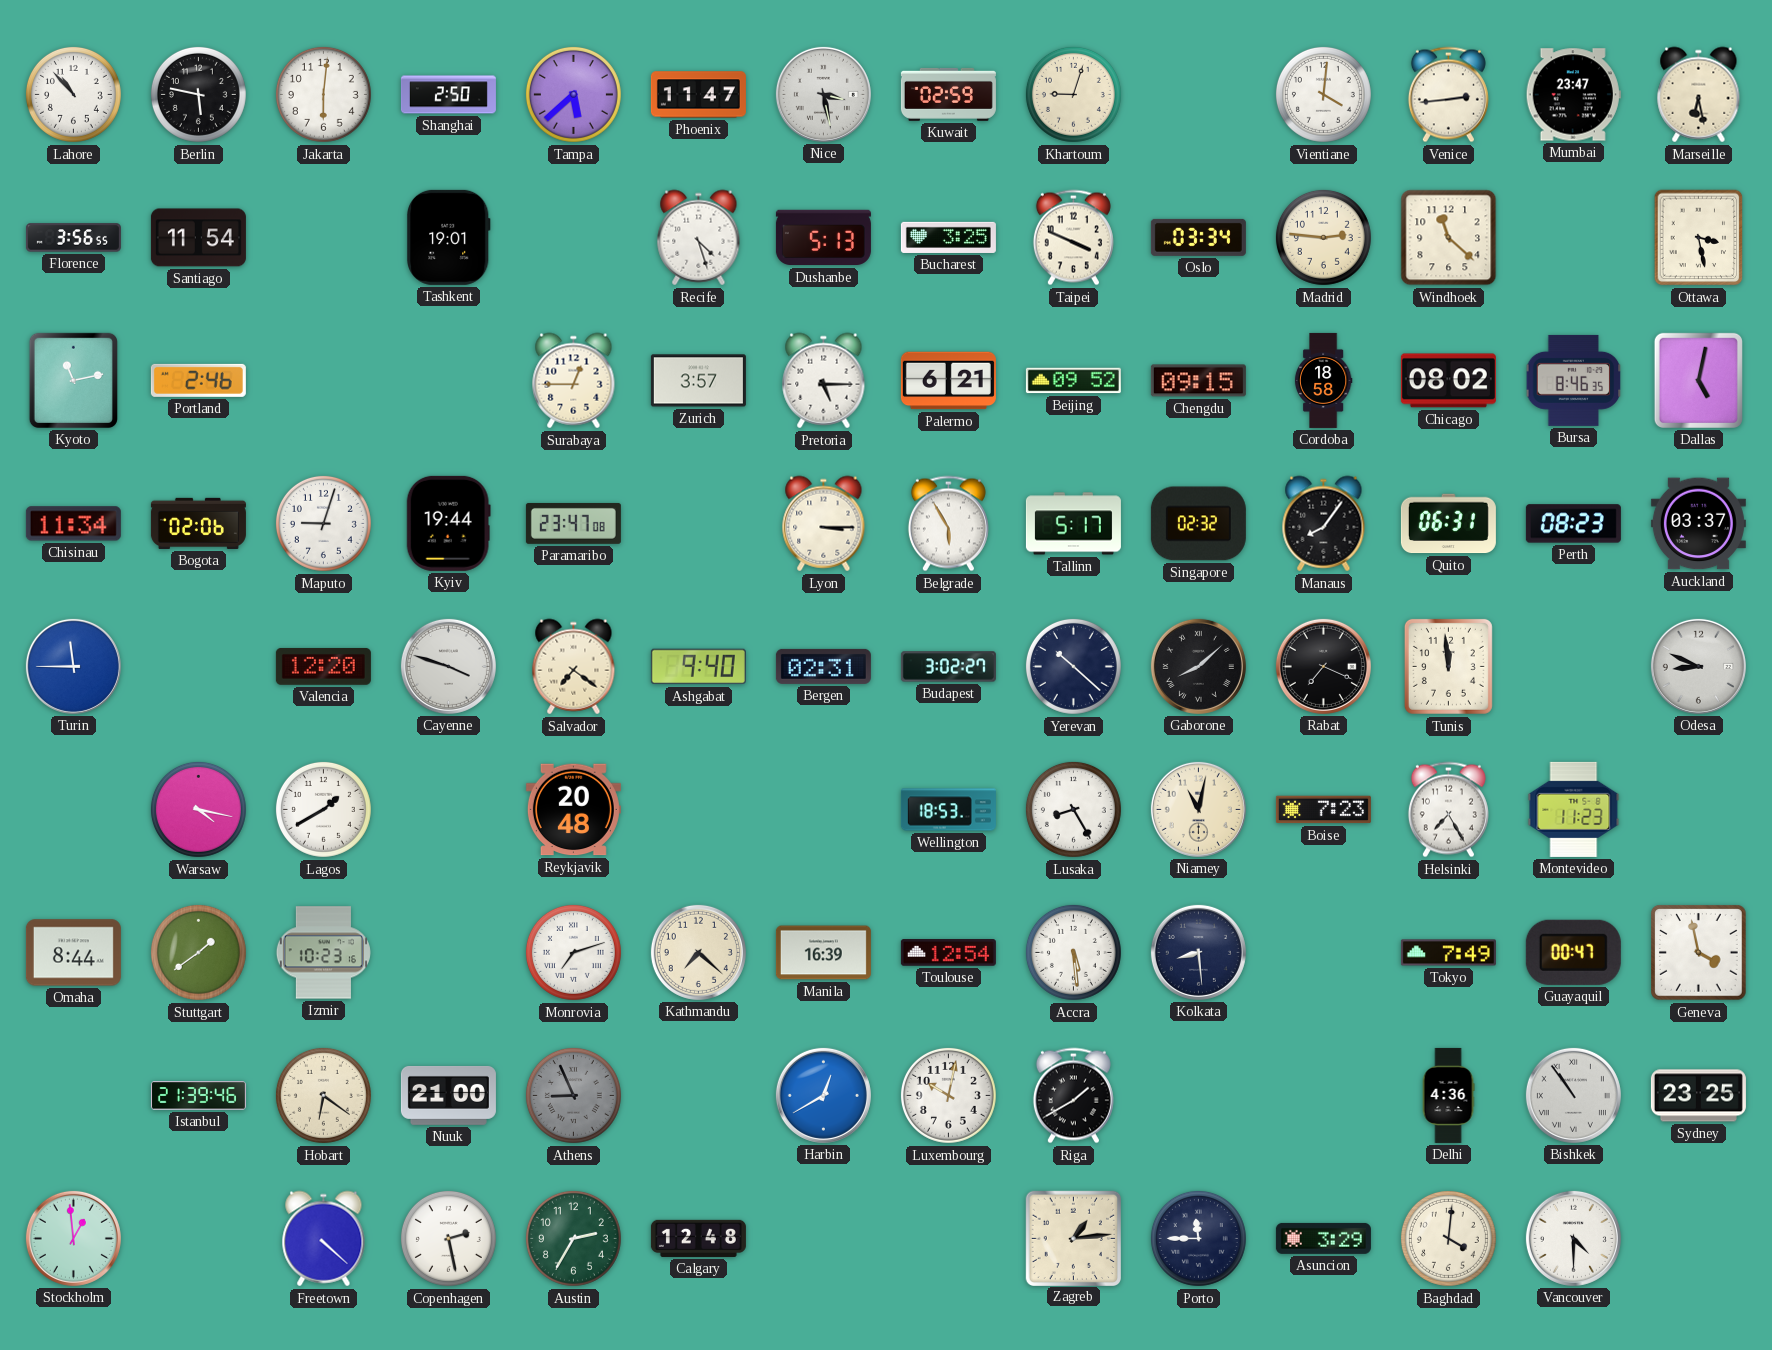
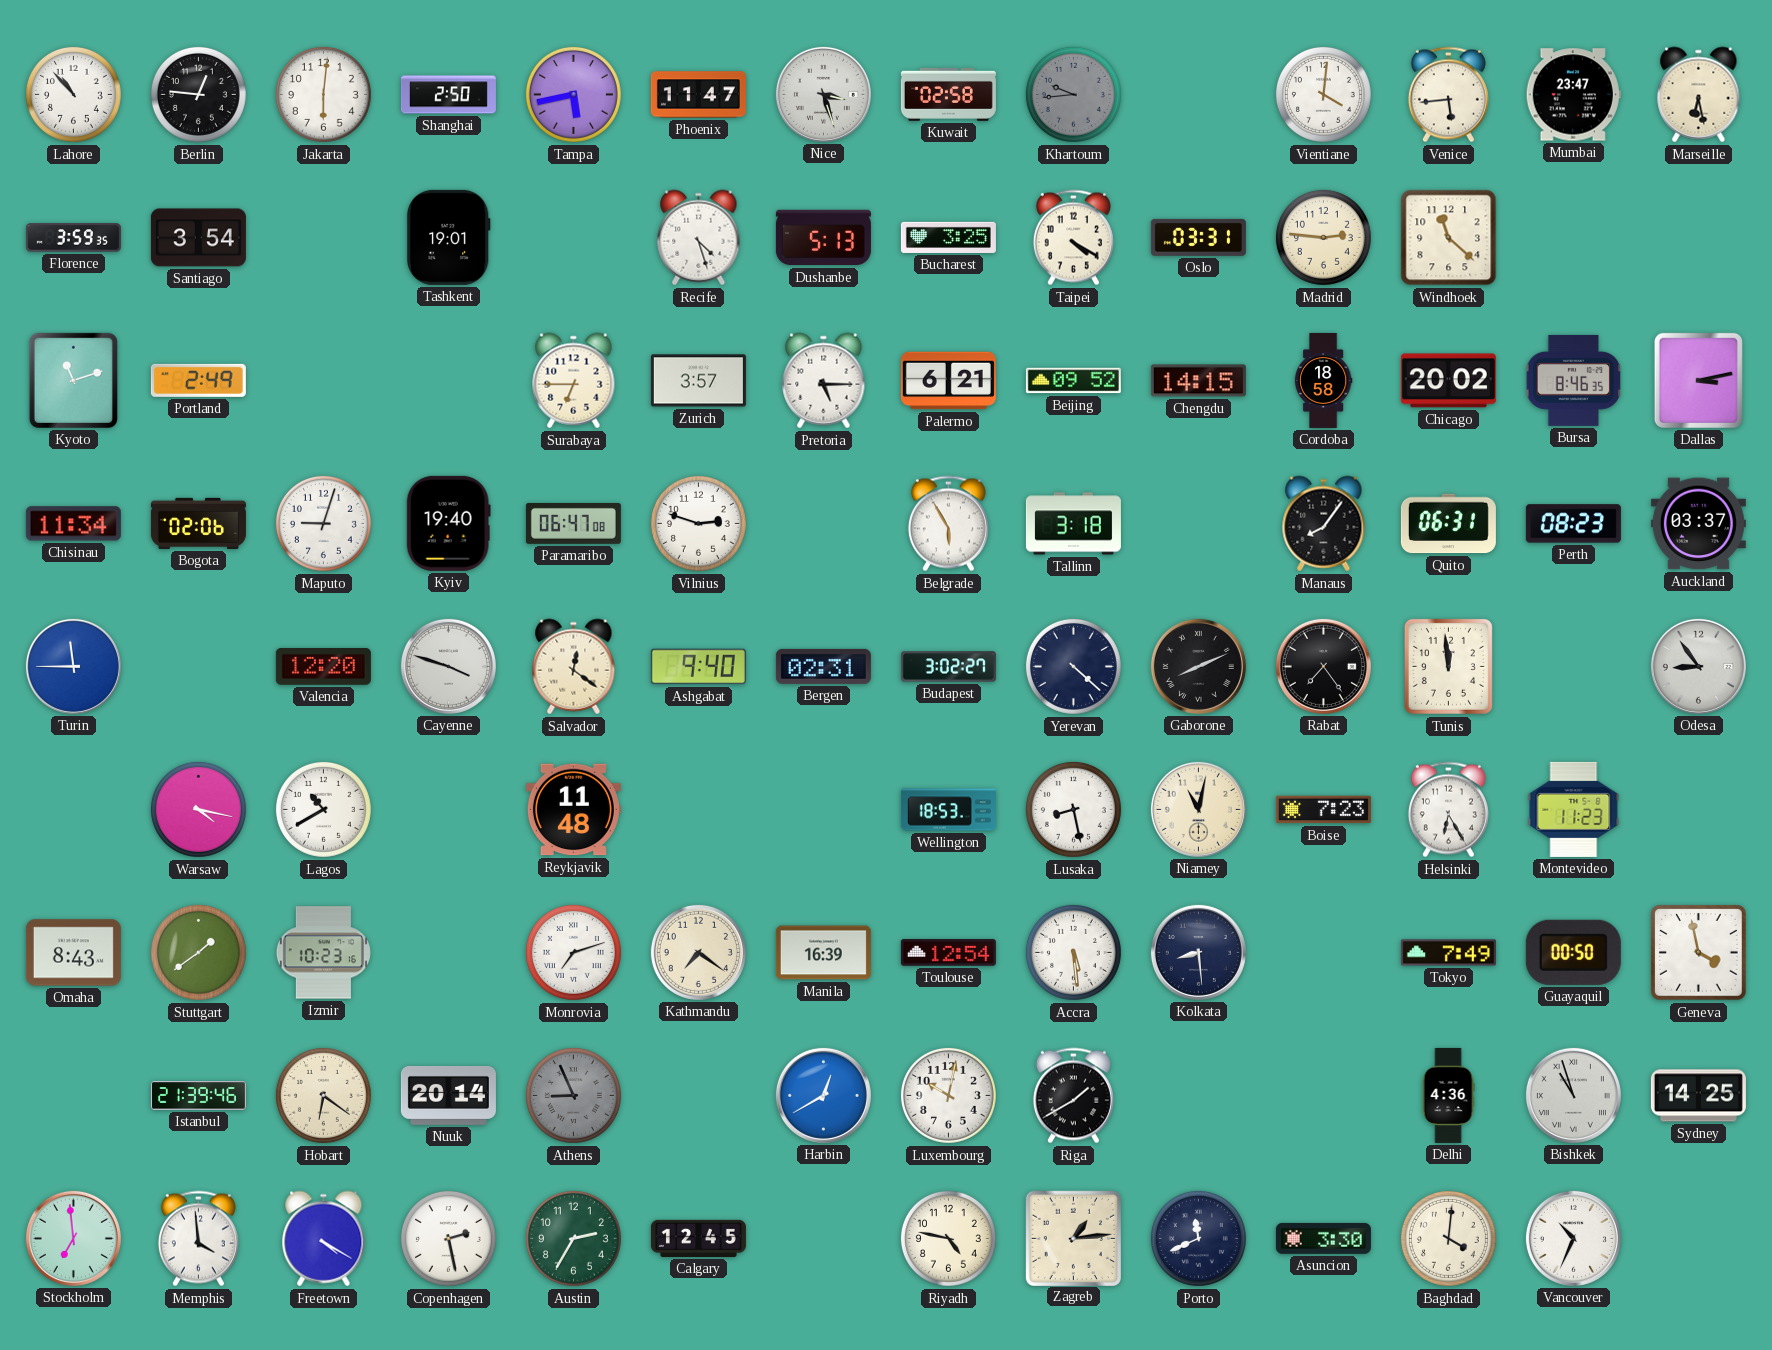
Berlin: 5:47 -> 12:46
Tampa: 5:38 -> 5:43
Nice: 3:28 -> 3:27
Kuwait: 02:59 -> 02:58
Khartoum: 9:03 -> 9:44
Khartoum dial: cream -> grey
Venice: 2:44 -> 5:44
Florence: 3:56 -> 3:59
Santiago: 11:54 -> 3:54
Taipei: 3:49 -> 4:20
Oslo: 03:34 -> 03:31
Ottawa: 3:28 -> none
Kyoto: 11:13 -> 11:12
Portland: 2:46 -> 2:49
Surabaya: 12:45 -> 6:45
Chengdu: 09:15 -> 14:15
Chicago: 08:02 -> 20:02
Dallas: 5:02 -> 3:13
Kyiv: 19:44 -> 19:40
Paramaribo: 23:47 -> 06:47
Vilnius: none -> 2:48
Lyon: 3:15 -> none
Tallinn: 5:17 -> 3:18
Singapore: 02:32 -> none
Salvador: 7:21 -> 12:21
Yerevan: 10:22 -> 4:22
Gaborone: 8:08 -> 8:11
Rabat: 7:19 -> 7:24
Odesa: 8:49 -> 8:54
Lagos: 1:40 -> 10:40
Reykjavik: 20:48 -> 11:48
Lusaka: 8:25 -> 8:28
Helsinki: 7:25 -> 6:25
Omaha: 8:44 -> 8:43
Kathmandu: 7:22 -> 7:21
Guayaquil: 00:47 -> 00:50
Nuuk: 21:00 -> 20:14
Bishkek: 10:54 -> 10:57
Sydney: 23:25 -> 14:25
Stockholm: 12:59 -> 6:59
Memphis: none -> 3:59
Freetown: 4:22 -> 4:20
Calgary: 12:48 -> 12:45
Riyadh: none -> 4:47
Porto: 11:45 -> 11:41
Asuncion: 3:29 -> 3:30
Vancouver: 4:30 -> 10:34
